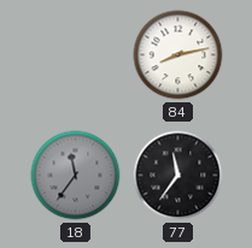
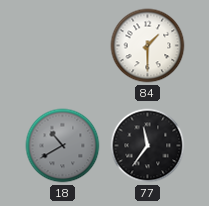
84: 8:13 -> 1:30
18: 11:36 -> 10:40
